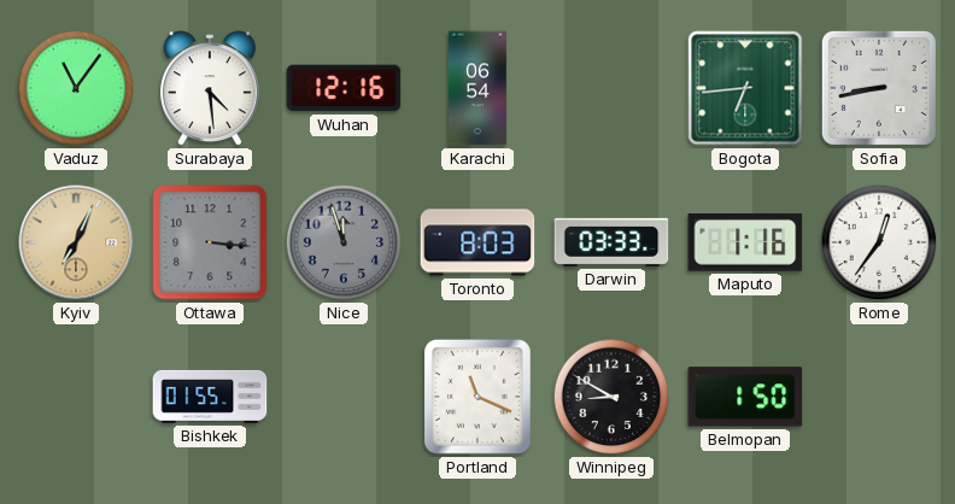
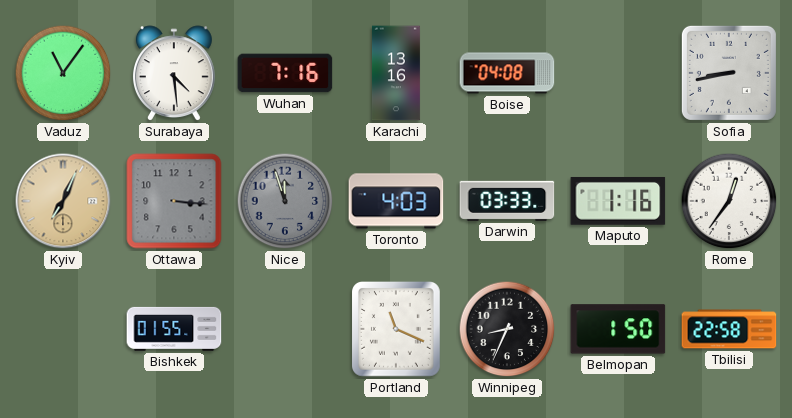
Wuhan: 12:16 -> 7:16
Karachi: 06:54 -> 13:16
Boise: none -> 04:08
Bogota: 6:44 -> none
Toronto: 8:03 -> 4:03
Winnipeg: 8:50 -> 8:34
Tbilisi: none -> 22:58
